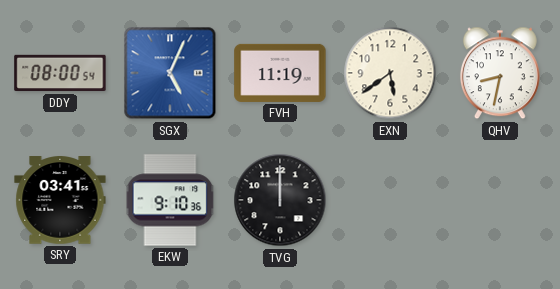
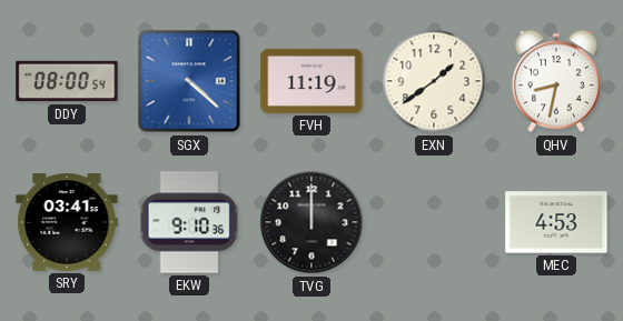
SGX: 5:04 -> 4:22
EXN: 5:39 -> 1:39
MEC: none -> 4:53
